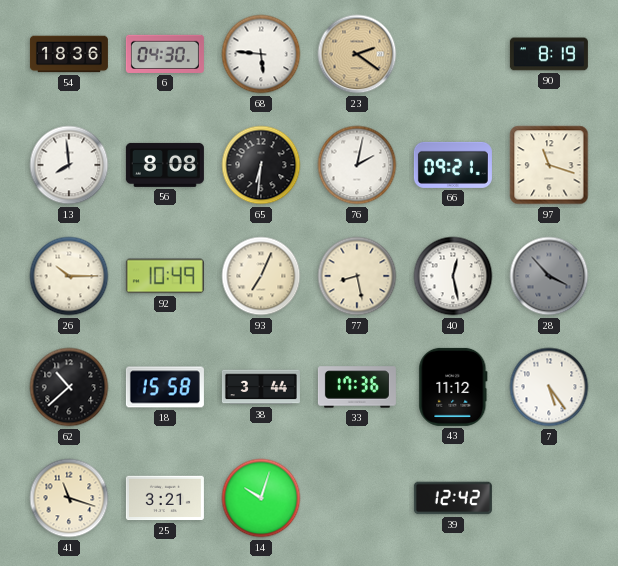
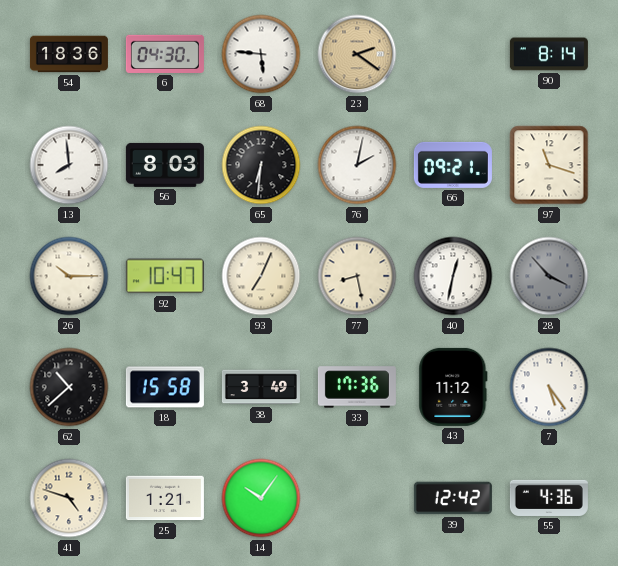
90: 8:19 -> 8:14
56: 8:08 -> 8:03
92: 10:49 -> 10:47
40: 12:28 -> 12:32
38: 3:44 -> 3:49
41: 11:18 -> 4:48
25: 3:21 -> 1:21
14: 10:03 -> 10:06
55: none -> 4:36
